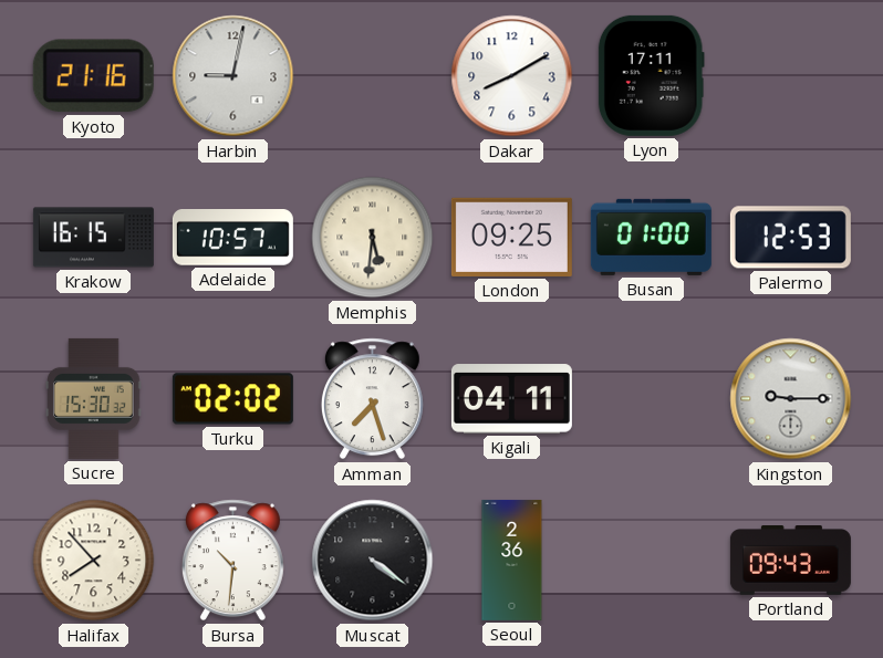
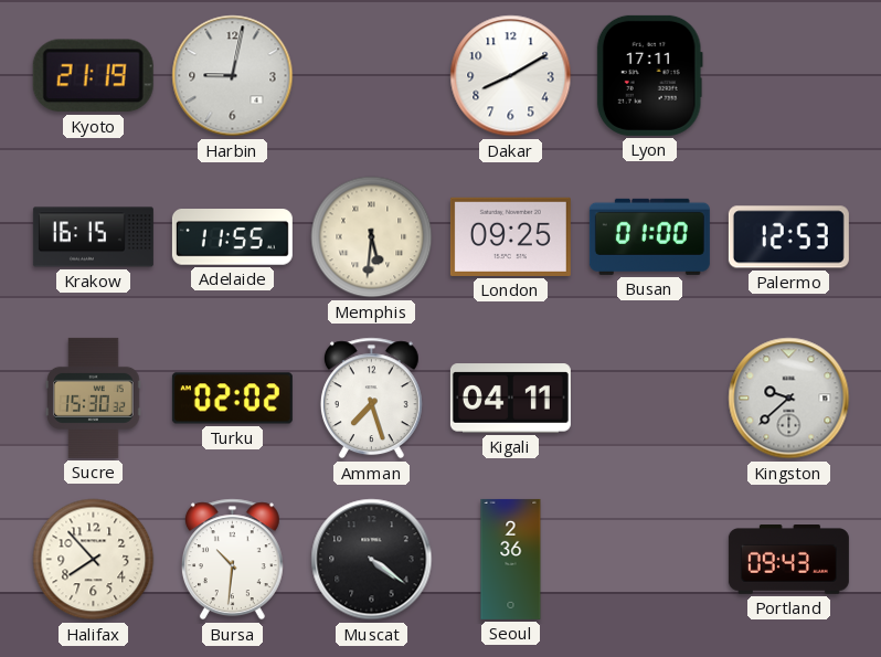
Kyoto: 21:16 -> 21:19
Adelaide: 10:57 -> 11:55
Kingston: 9:15 -> 9:38
